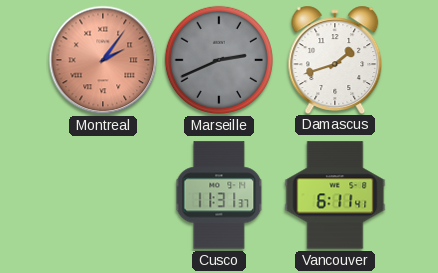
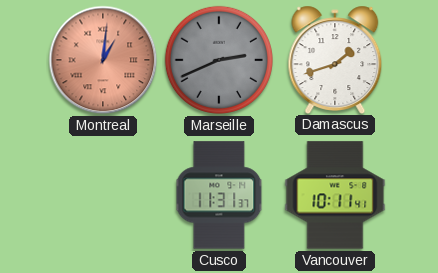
Montreal: 2:06 -> 1:01
Vancouver: 6:11 -> 10:11
